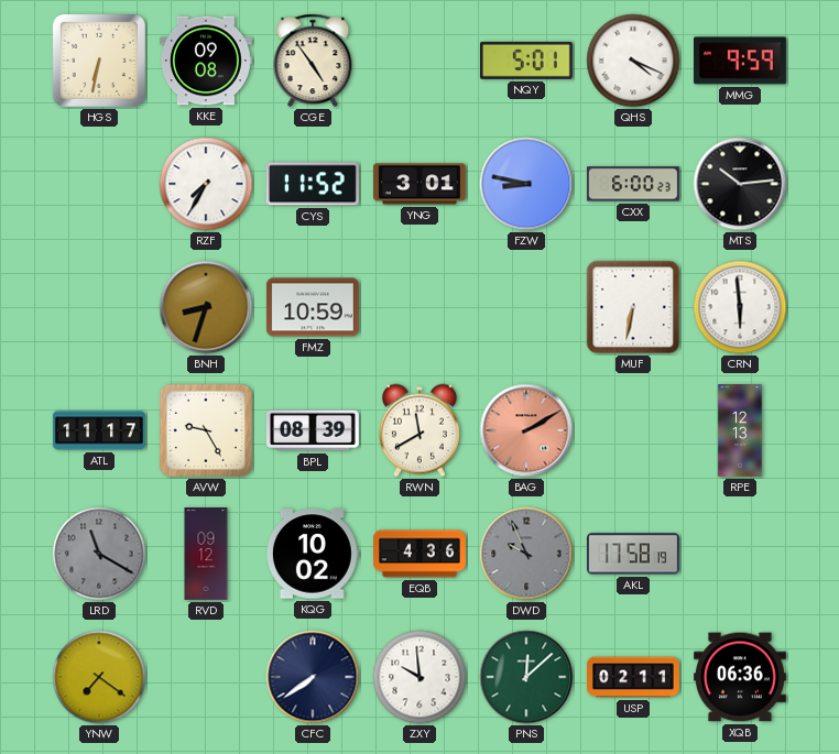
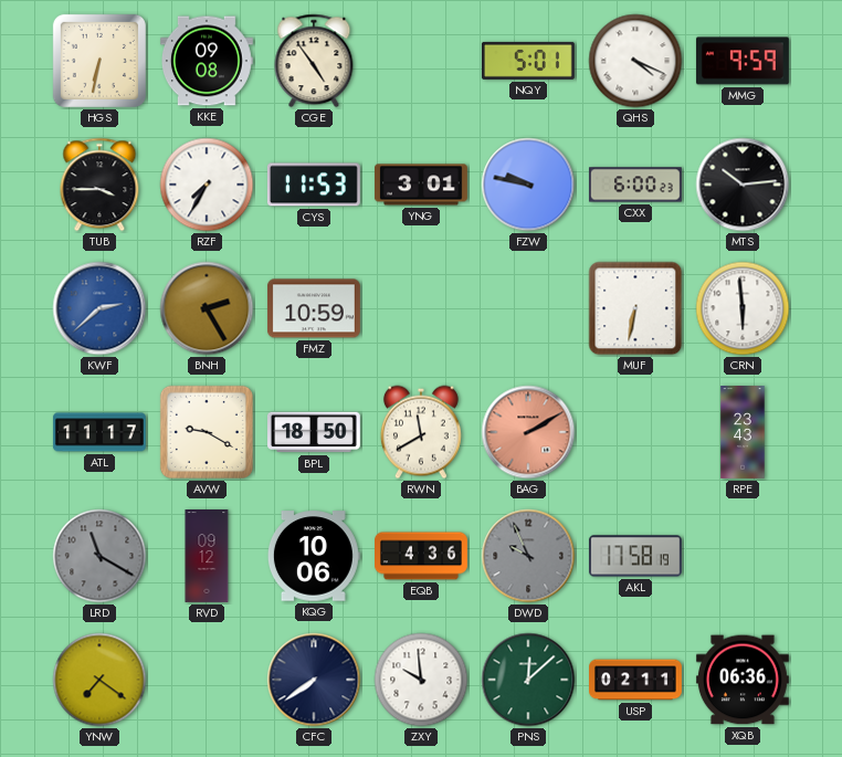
TUB: none -> 3:45
CYS: 11:52 -> 11:53
FZW: 8:47 -> 9:47
KWF: none -> 2:38
BNH: 8:33 -> 2:25
AVW: 9:25 -> 9:20
BPL: 08:39 -> 18:50
RPE: 12:13 -> 23:43
KQG: 10:02 -> 10:06
